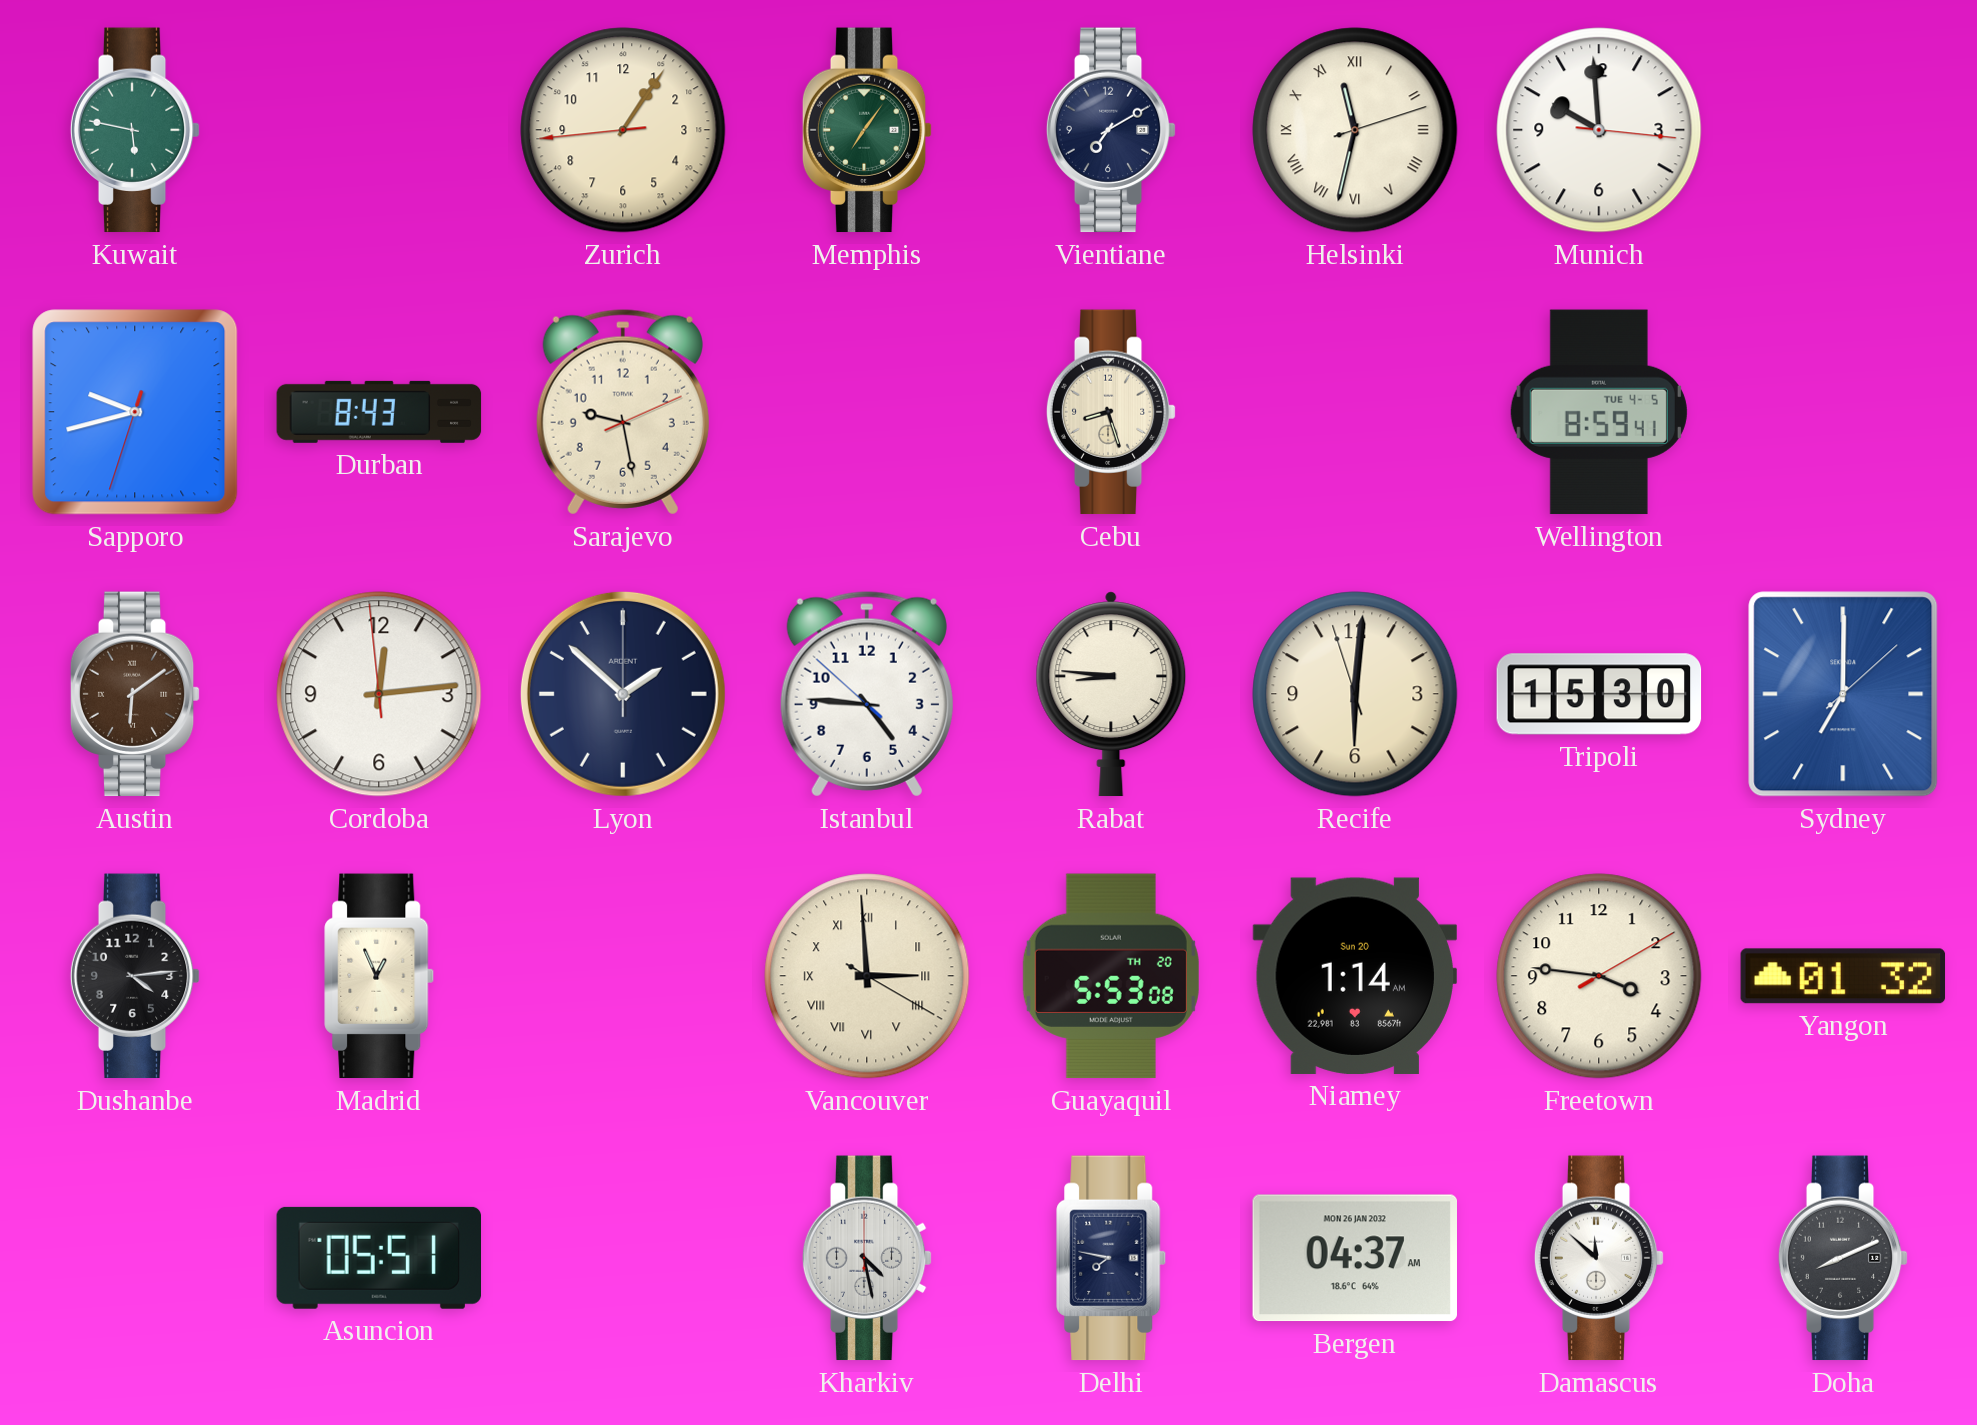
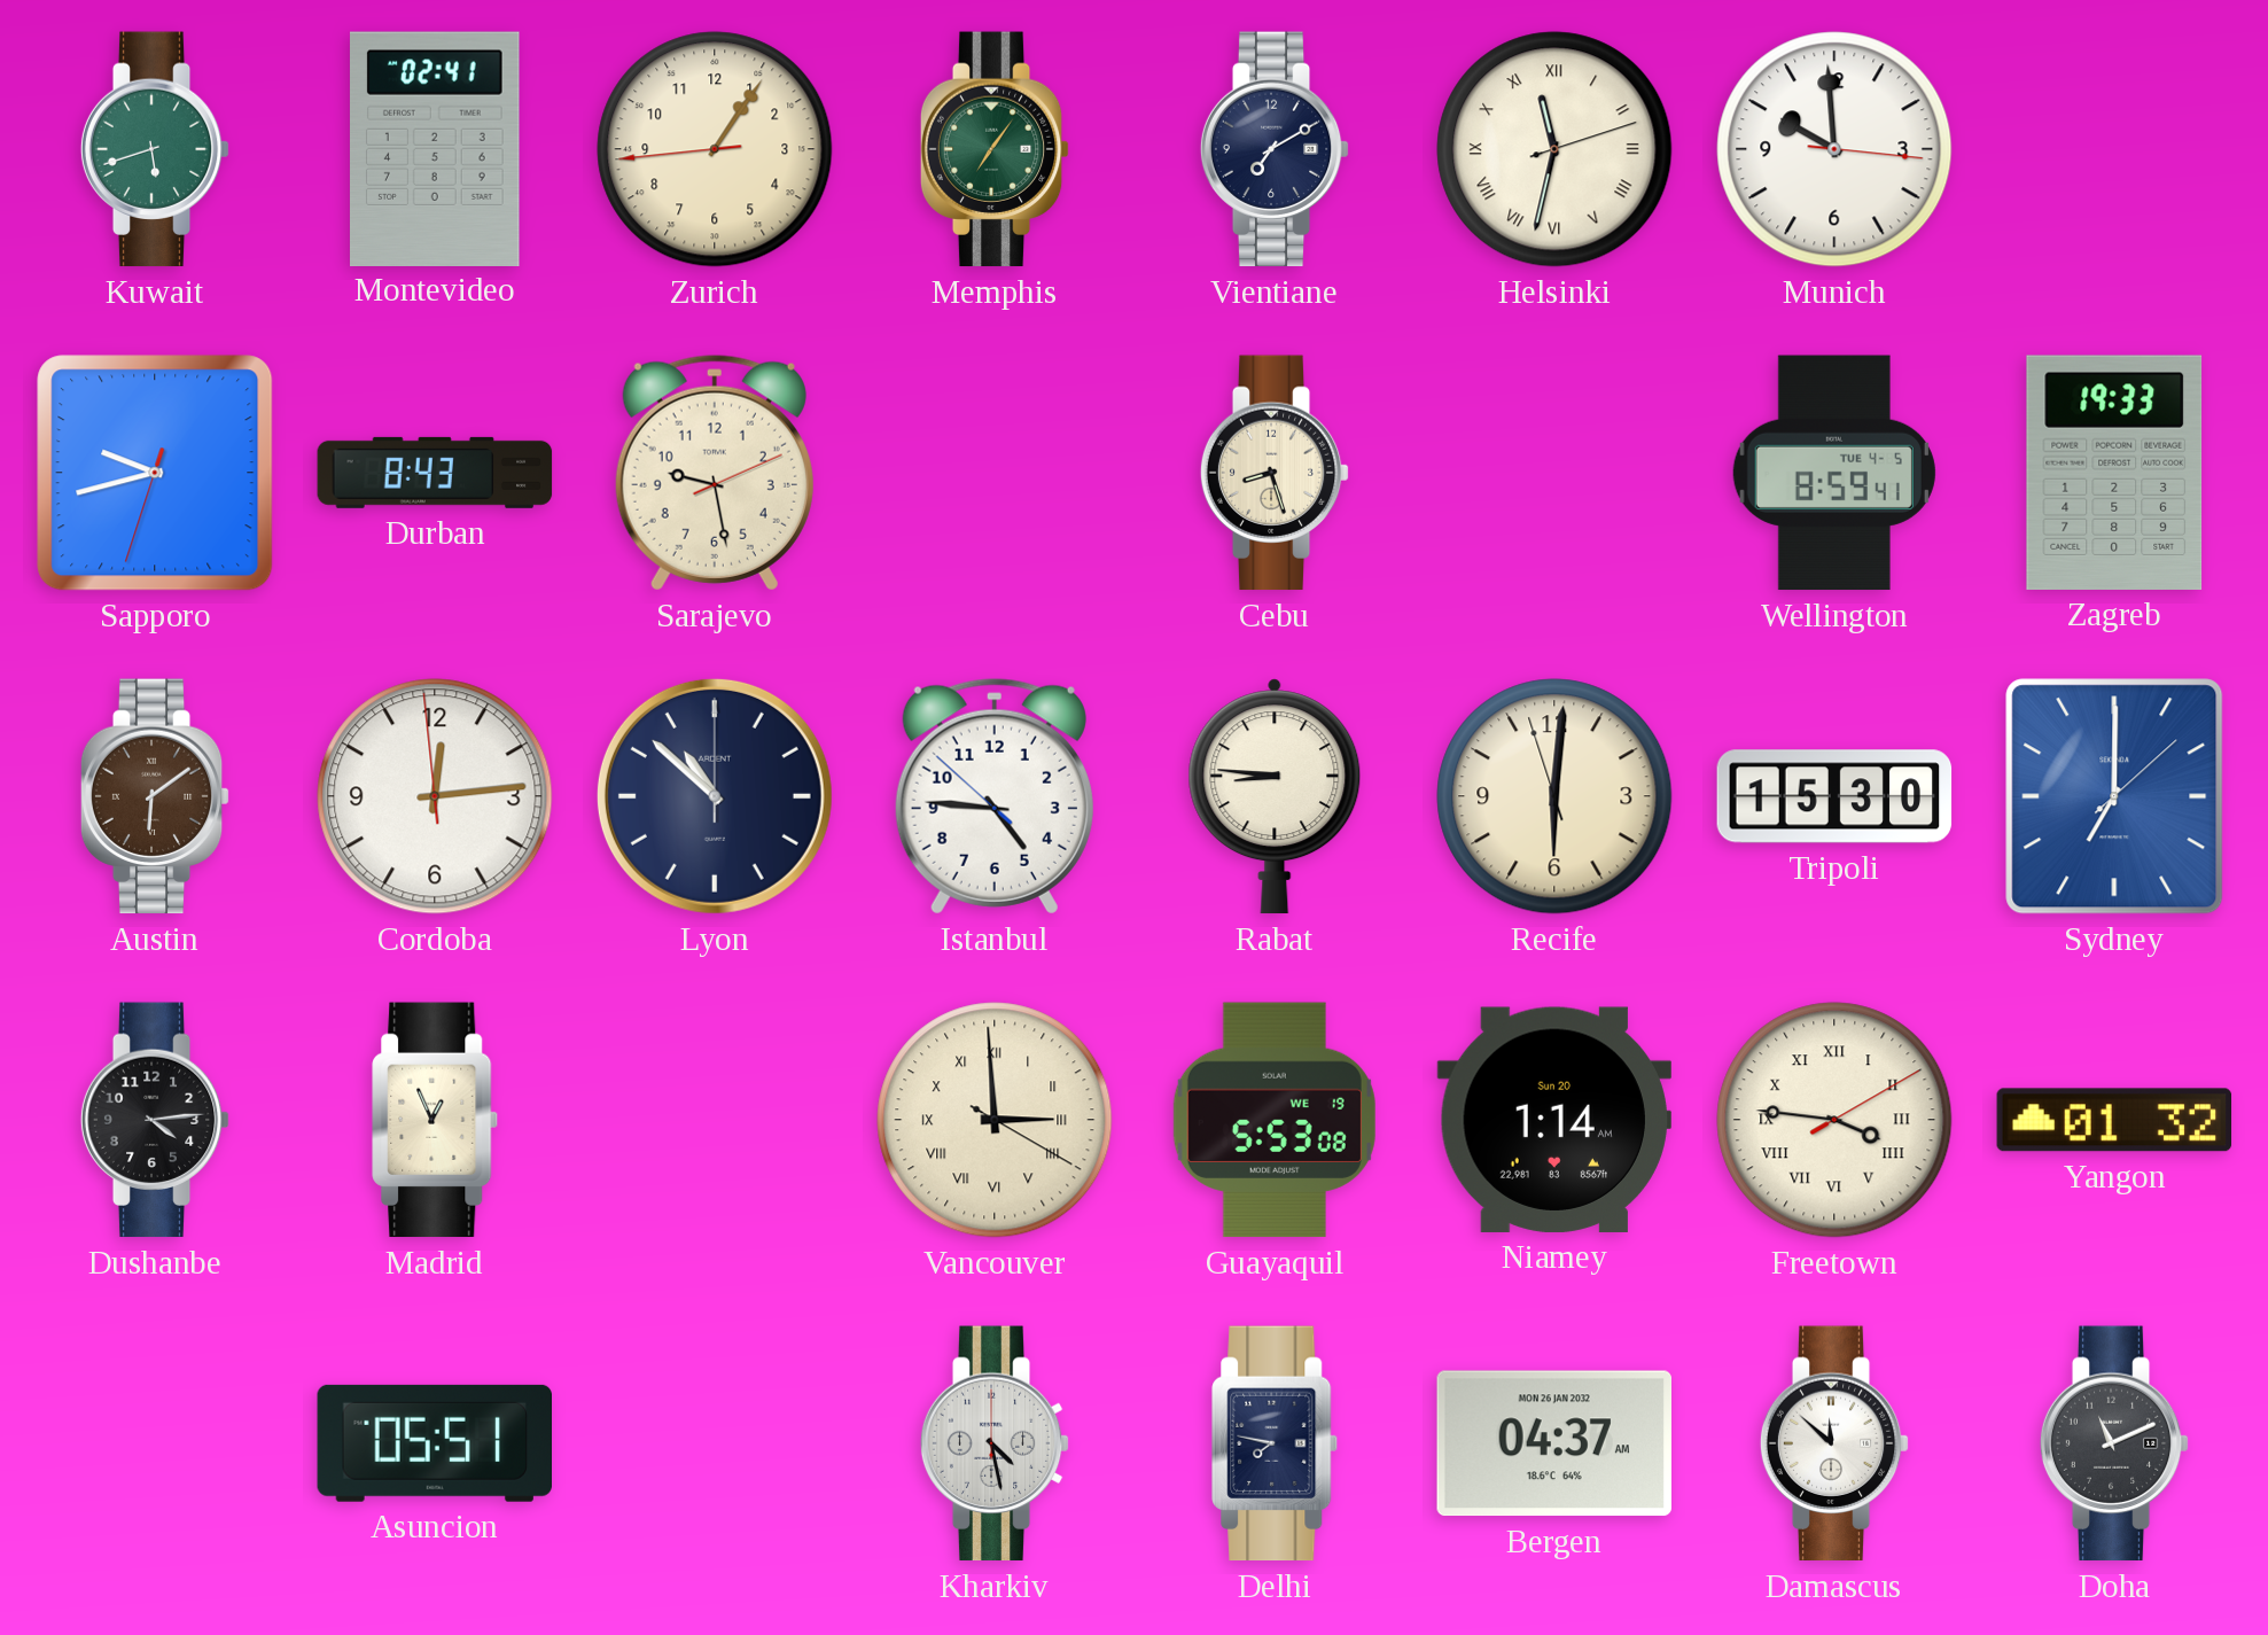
Kuwait: 5:47 -> 5:42
Montevideo: none -> 02:41
Zagreb: none -> 19:33
Lyon: 1:52 -> 10:52
Guayaquil date: TH 20 -> WE 19
Freetown numerals: Arabic -> Roman
Doha: 8:11 -> 11:11
